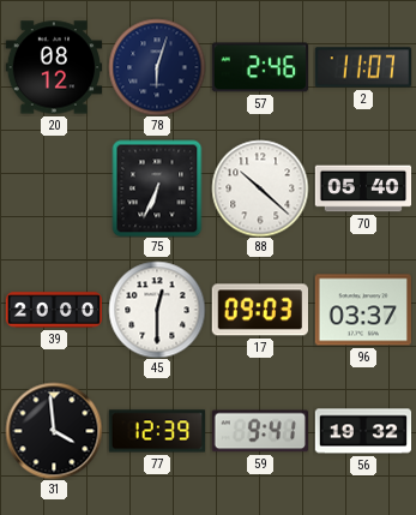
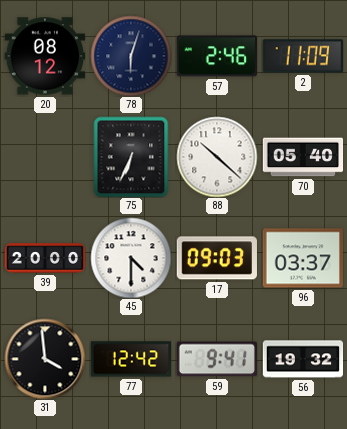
2: 11:07 -> 11:09
45: 12:30 -> 4:30
77: 12:39 -> 12:42
